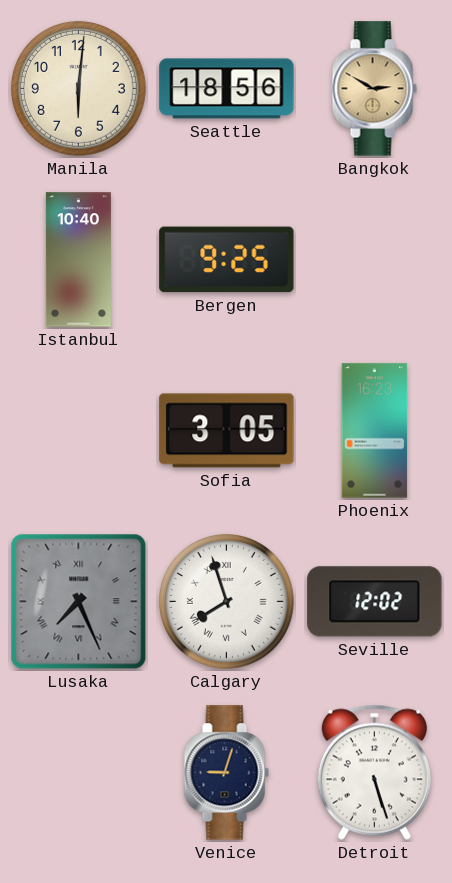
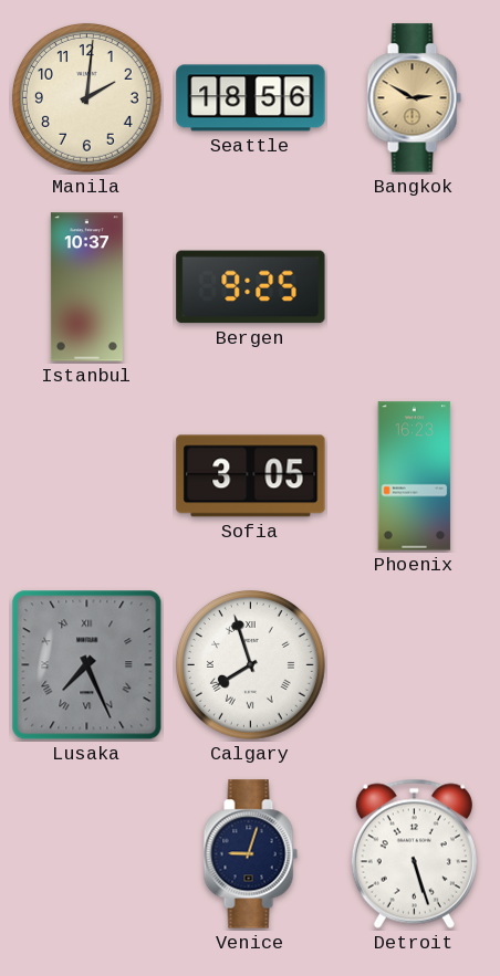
Manila: 6:01 -> 2:01
Istanbul: 10:40 -> 10:37
Seville: 12:02 -> none
